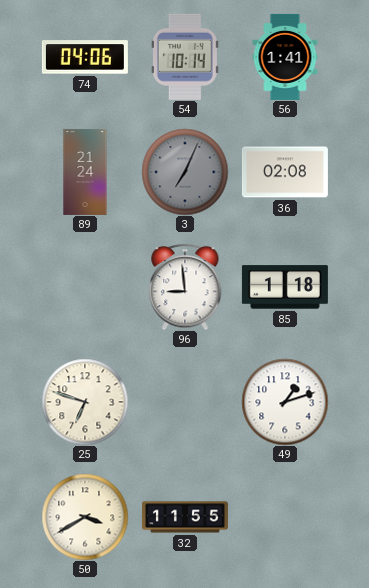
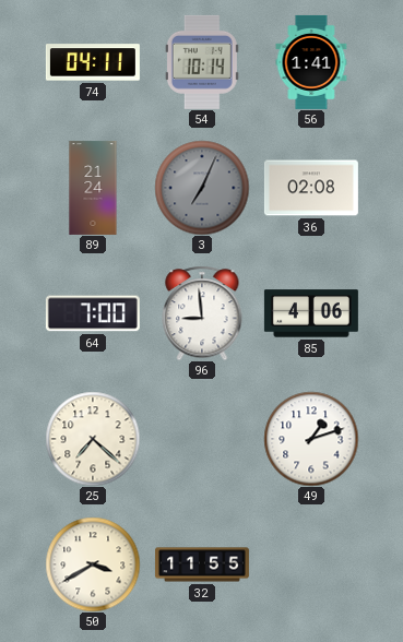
74: 04:06 -> 04:11
64: none -> 7:00
85: 1:18 -> 4:06
25: 6:48 -> 7:22
